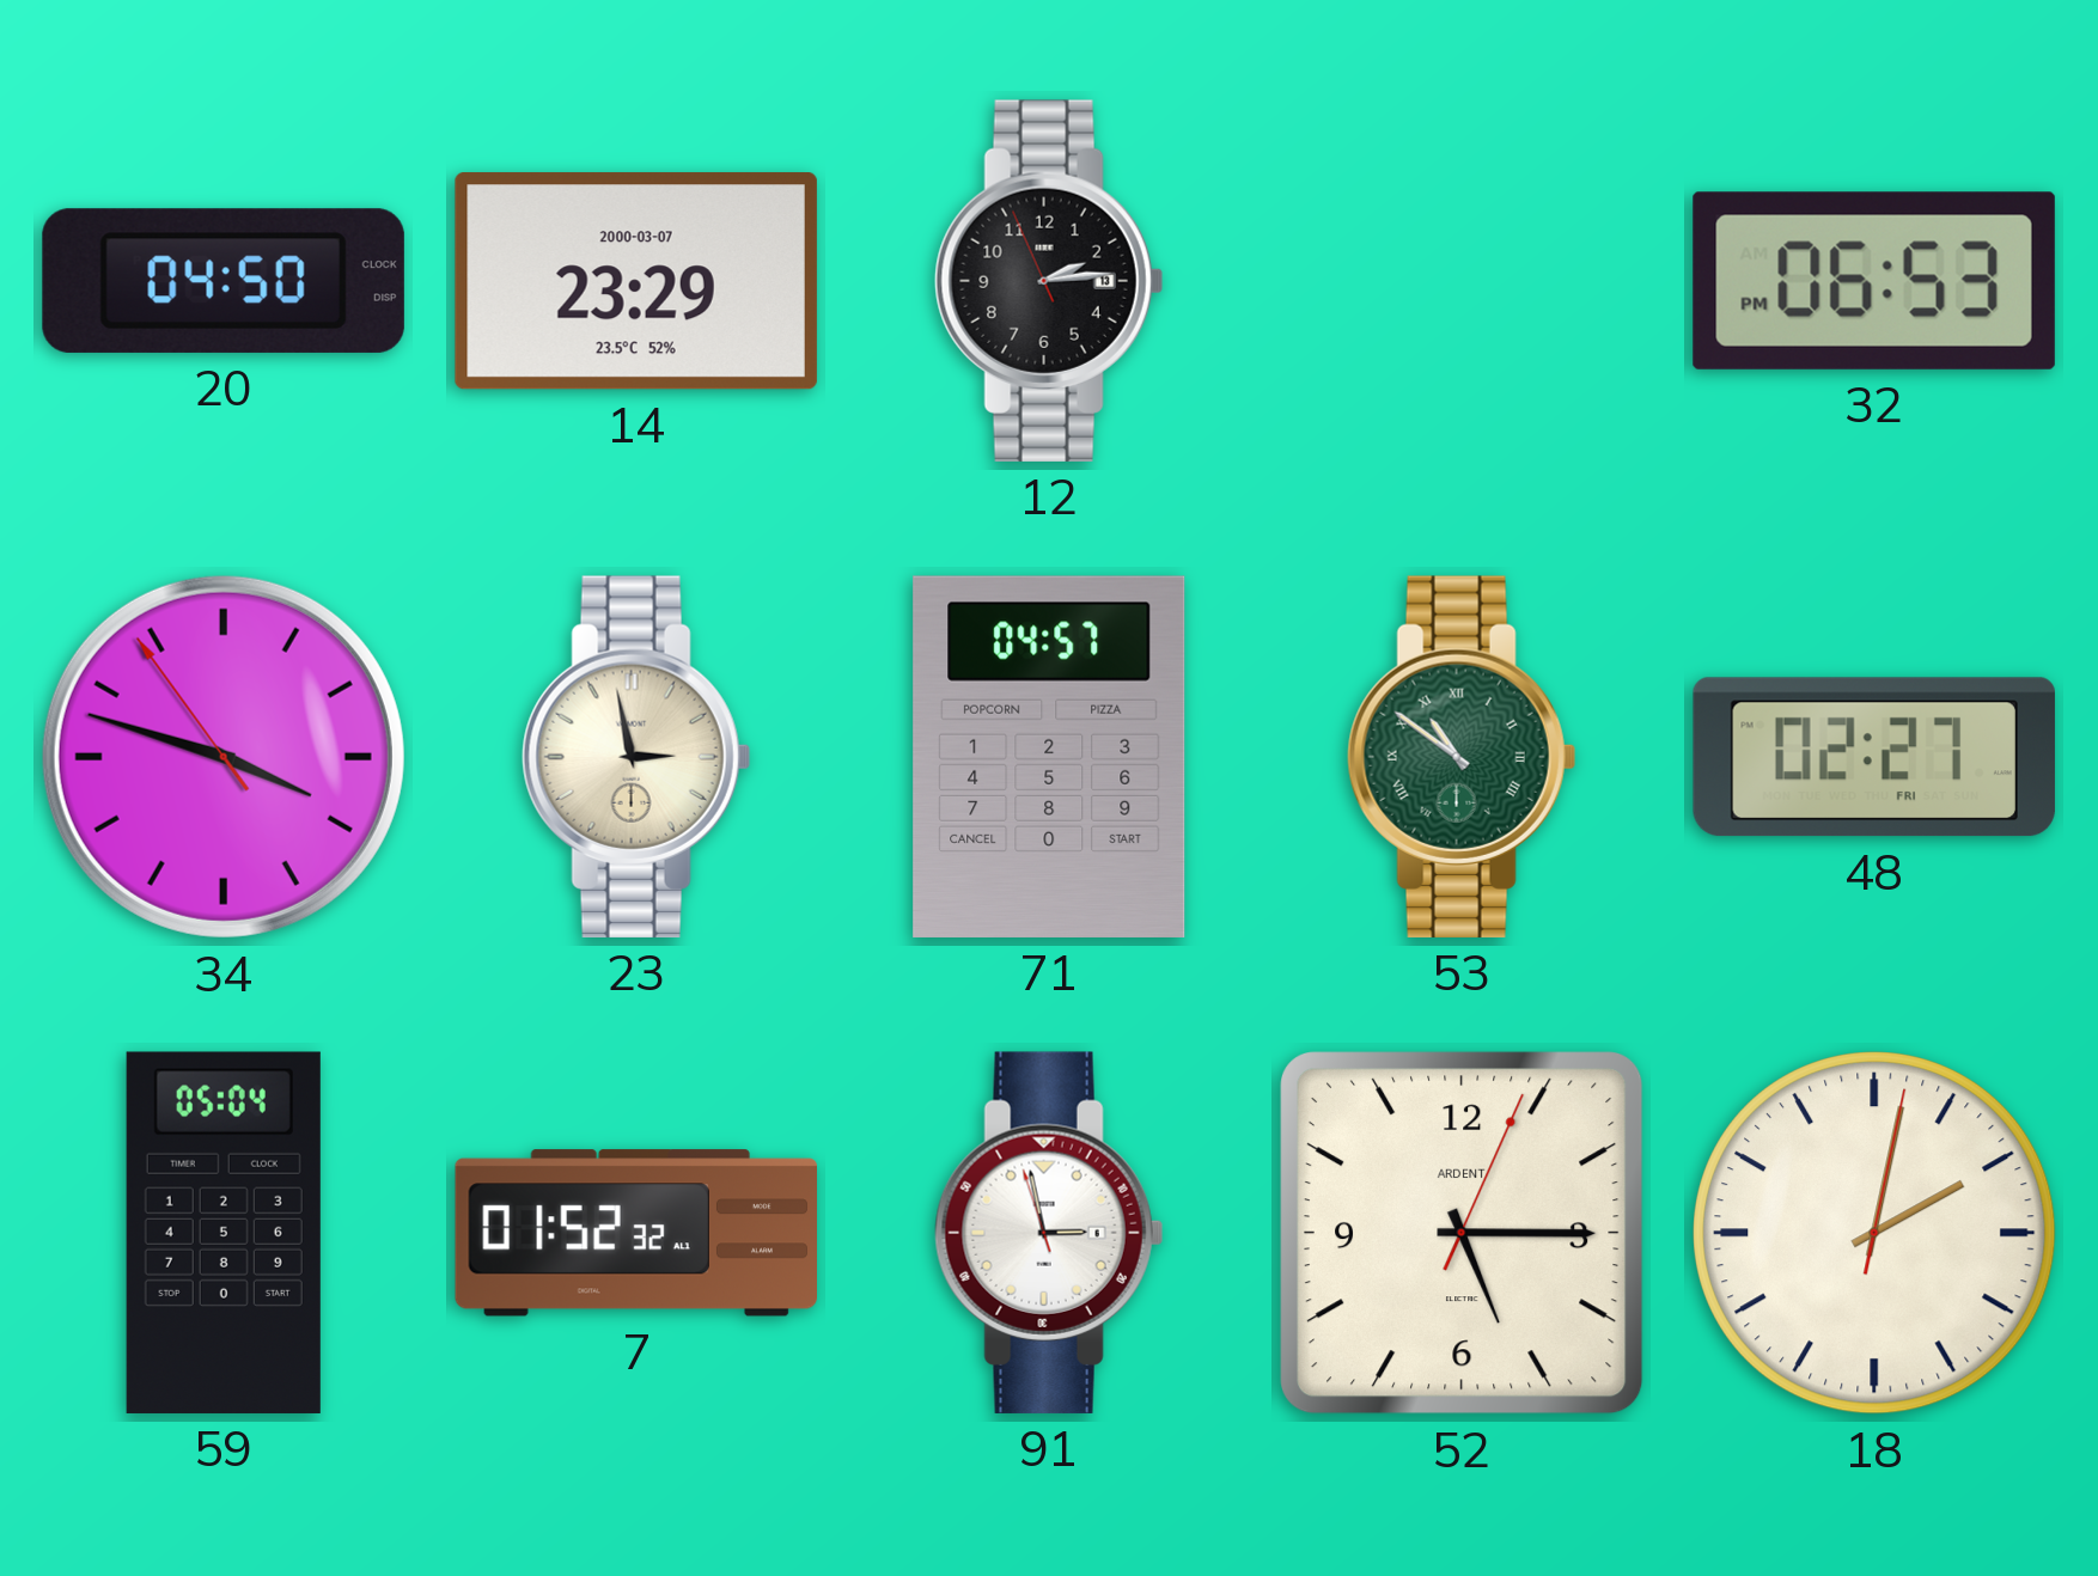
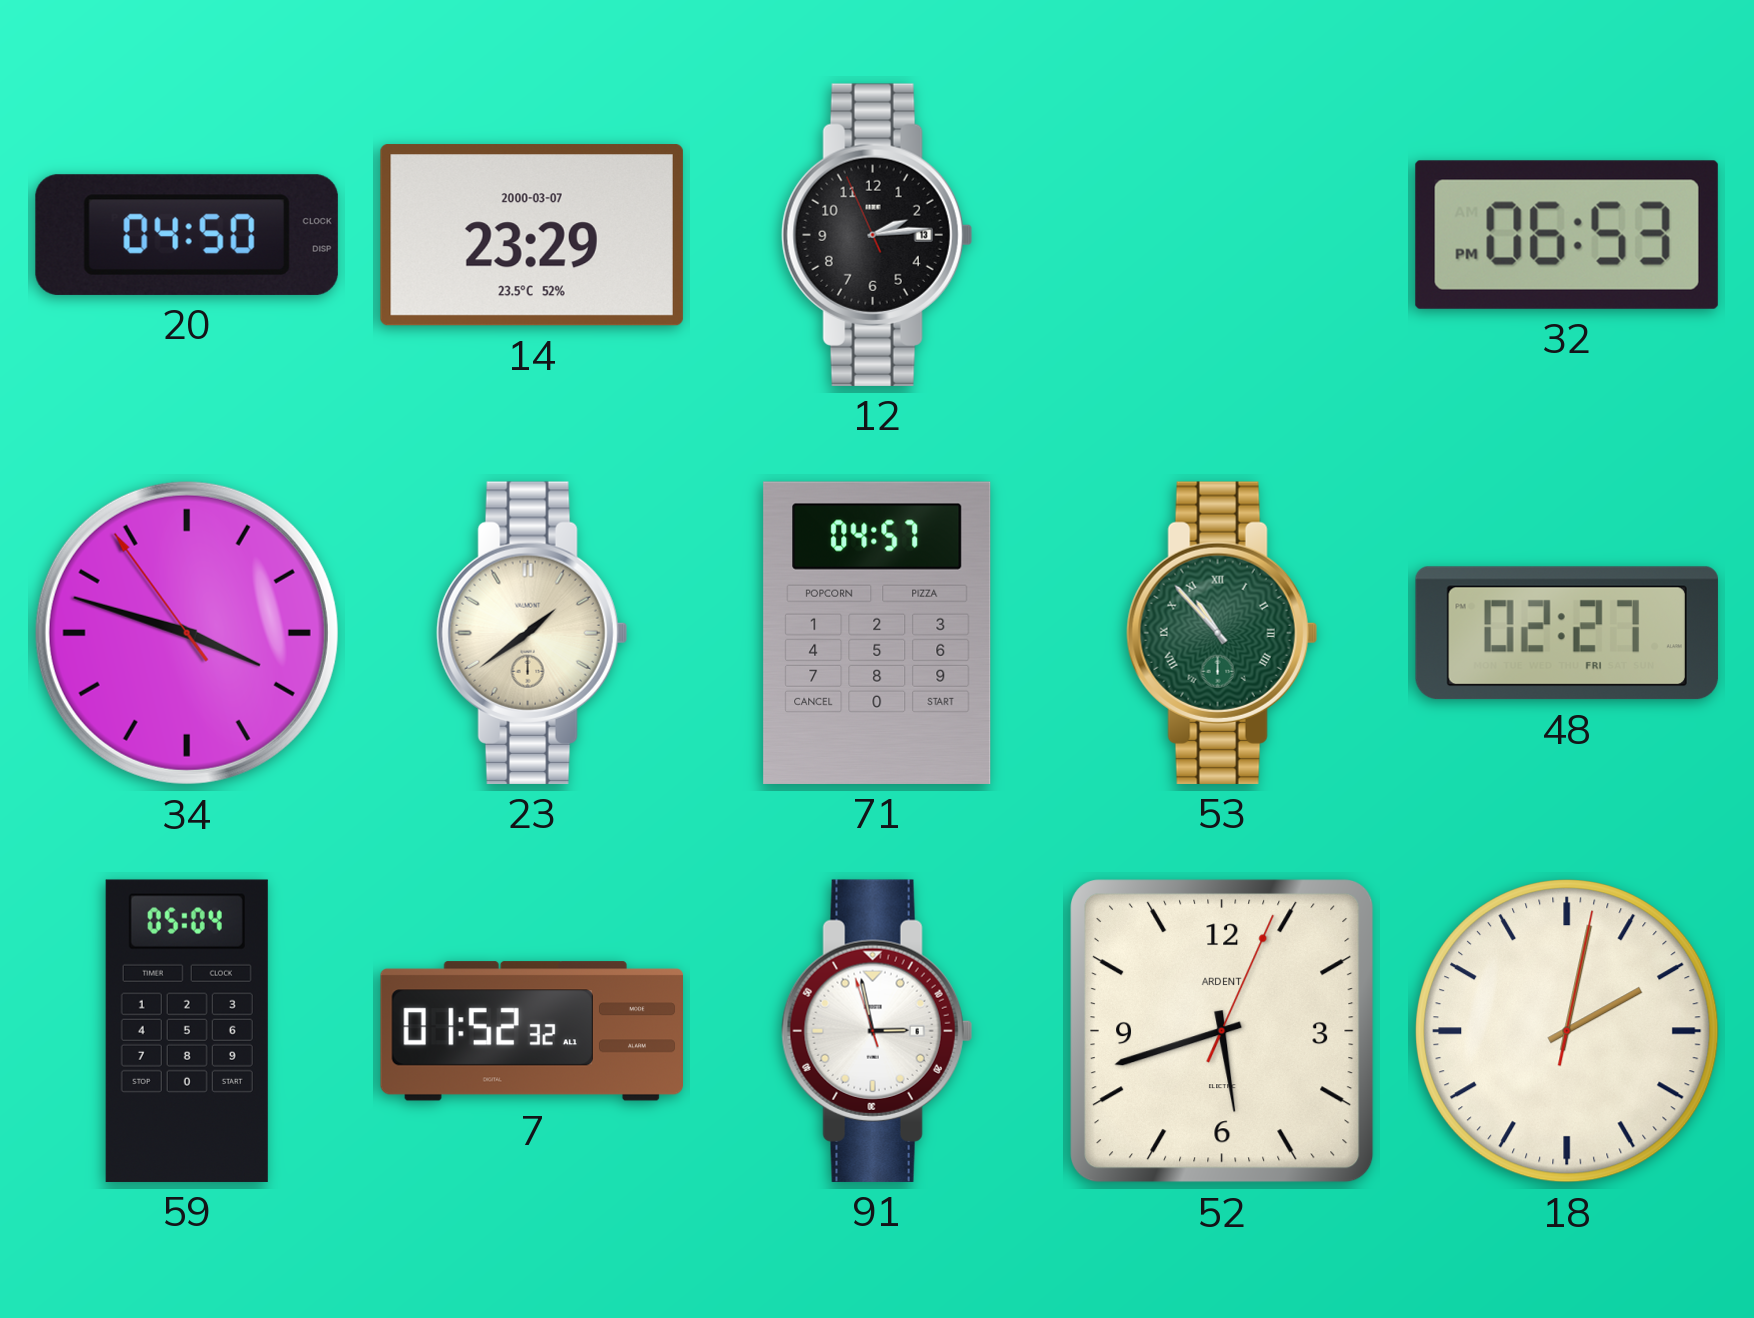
23: 2:58 -> 1:39
53: 10:51 -> 10:53
52: 5:15 -> 5:42
